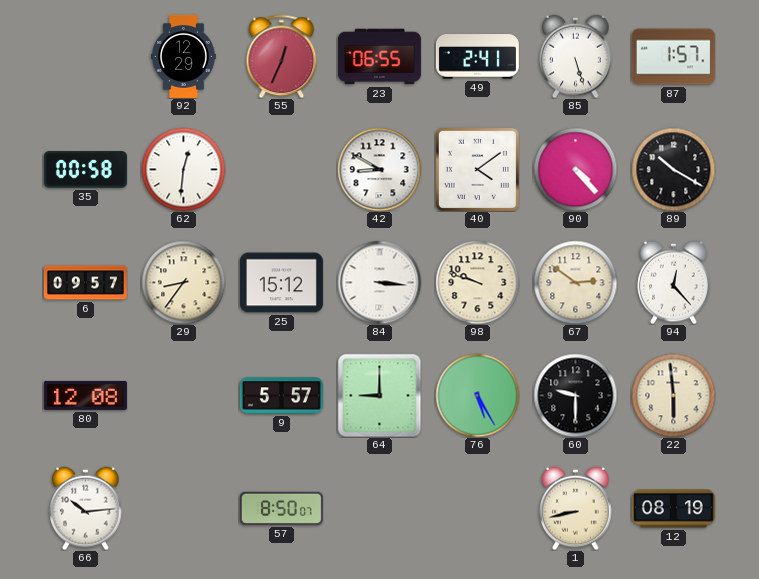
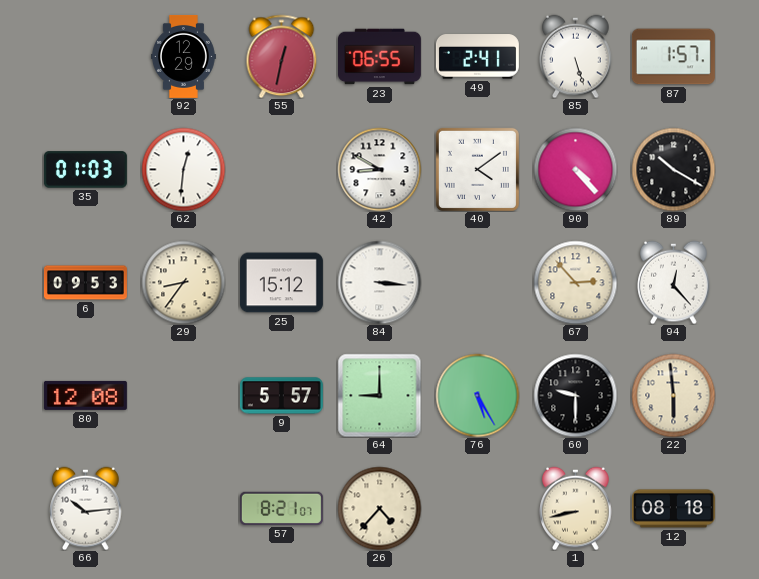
55: 12:34 -> 12:32
35: 00:58 -> 01:03
6: 09:57 -> 09:53
98: 9:48 -> none
67: 2:51 -> 2:53
57: 8:50 -> 8:21
26: none -> 4:37
12: 08:19 -> 08:18
